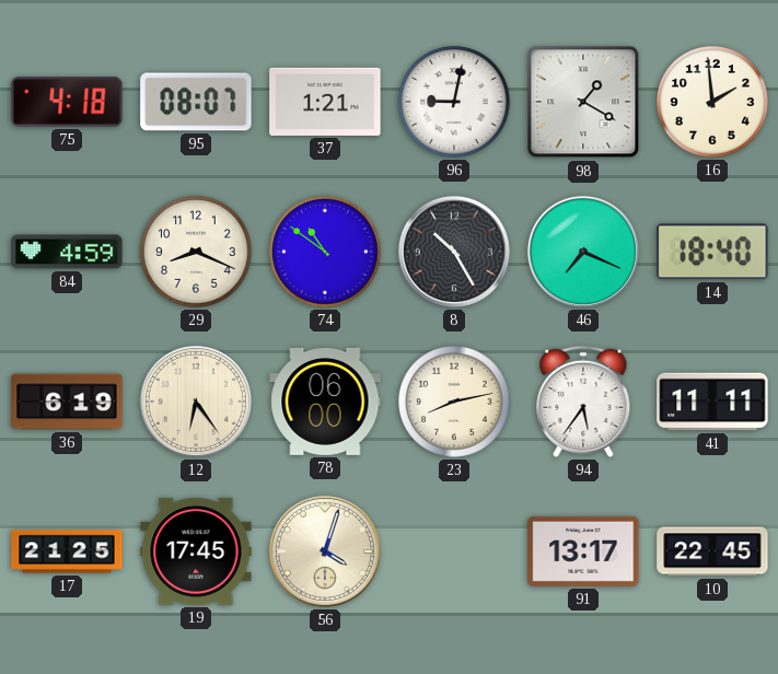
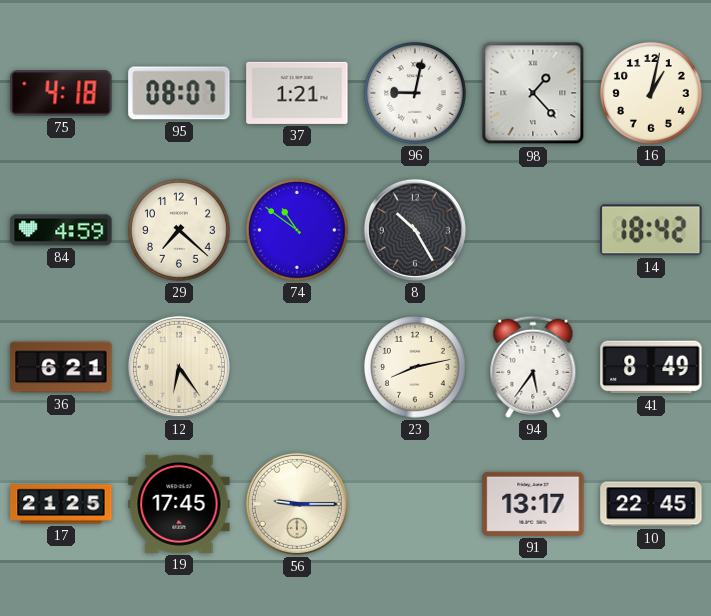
98: 1:20 -> 1:23
16: 1:59 -> 1:02
29: 8:19 -> 7:22
46: 7:19 -> none
14: 18:40 -> 18:42
36: 6:19 -> 6:21
78: 06:00 -> none
41: 11:11 -> 8:49
56: 4:03 -> 9:15
